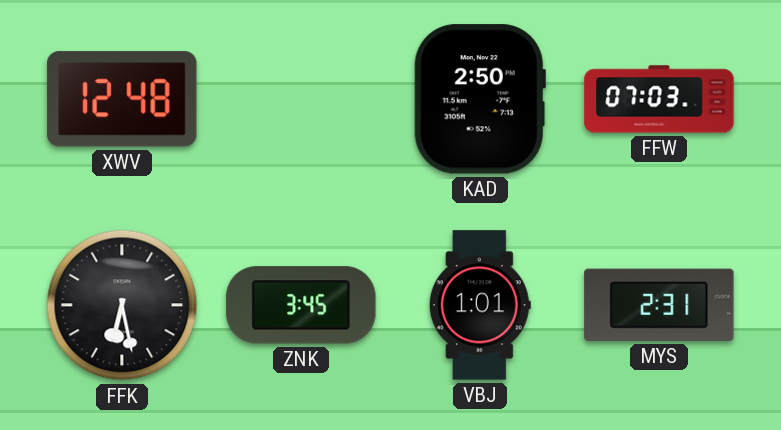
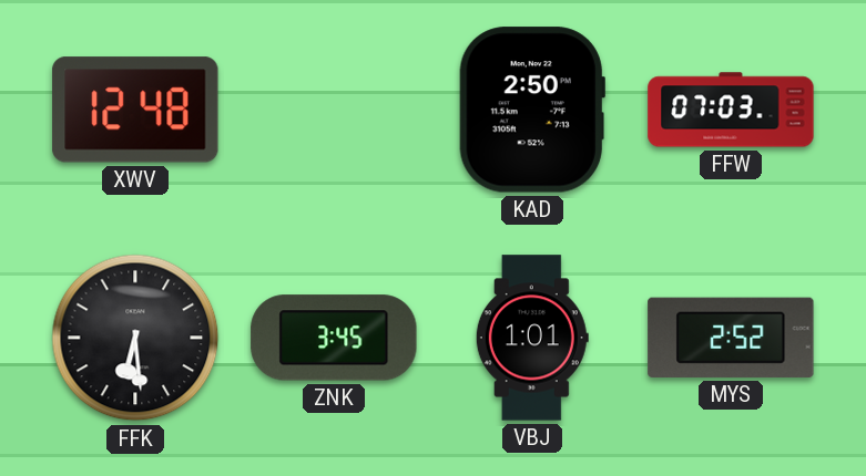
FFK: 6:28 -> 6:29
MYS: 2:31 -> 2:52
